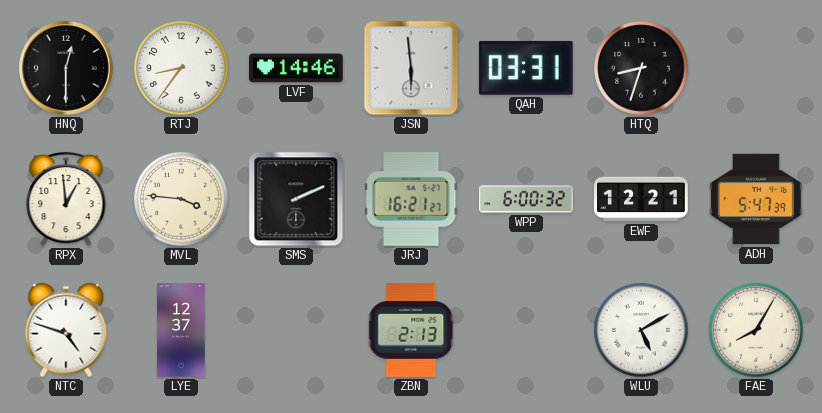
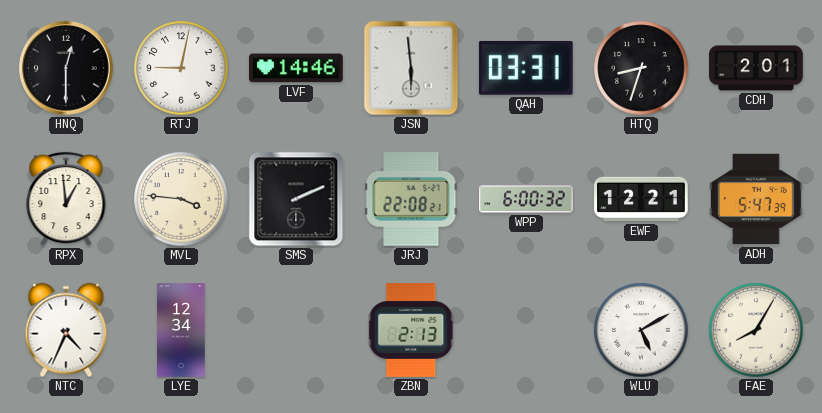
RTJ: 8:36 -> 9:02
CDH: none -> 2:01
JRJ: 16:21 -> 22:08
NTC: 4:48 -> 4:34
LYE: 12:37 -> 12:34
